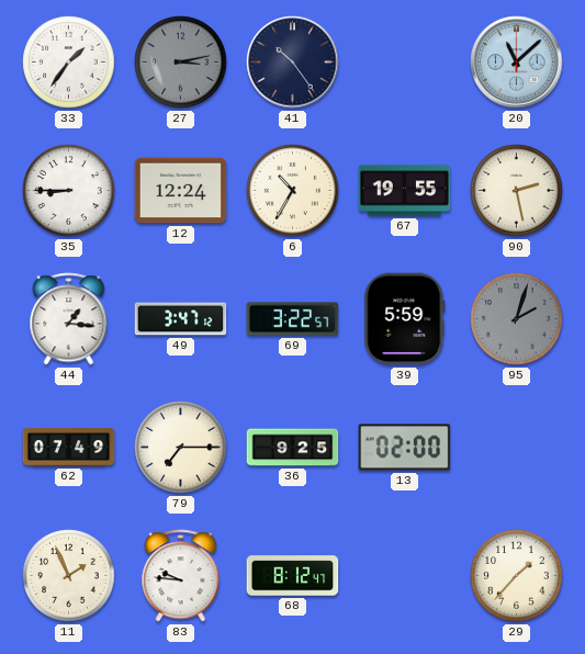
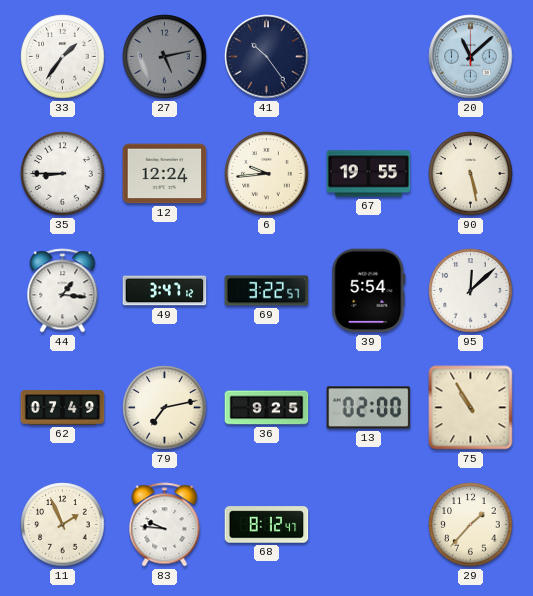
27: 3:13 -> 5:13
6: 10:35 -> 9:44
90: 2:28 -> 5:28
39: 5:59 -> 5:54
95: 2:03 -> 12:08
95 dial: grey -> white
79: 7:15 -> 7:13
75: none -> 10:55
